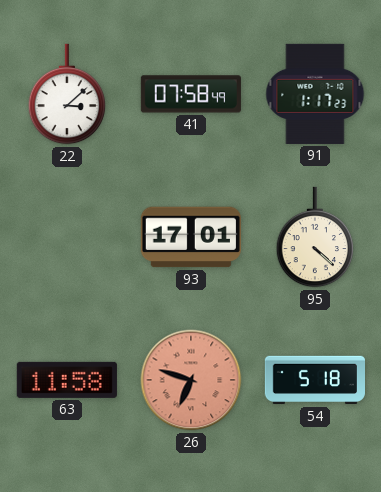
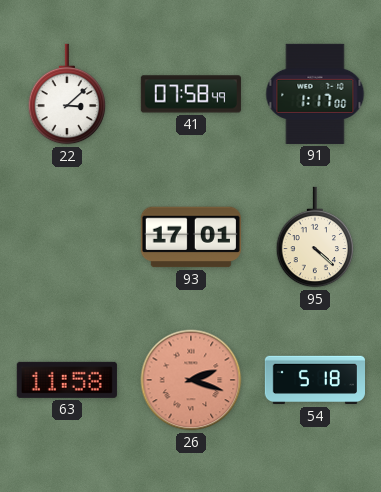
91: 1:17:23 -> 1:17:00
26: 6:48 -> 2:18
